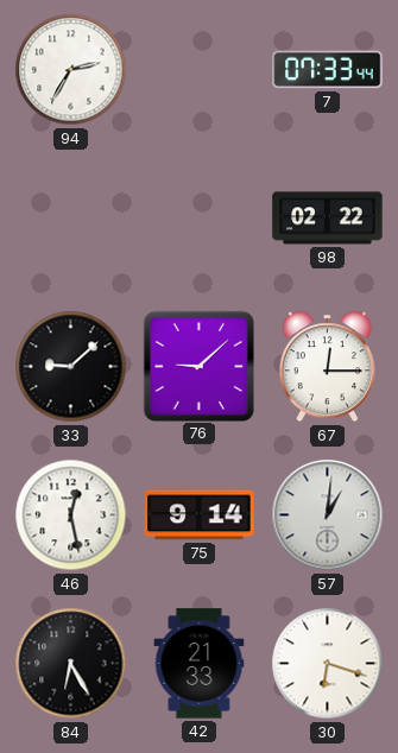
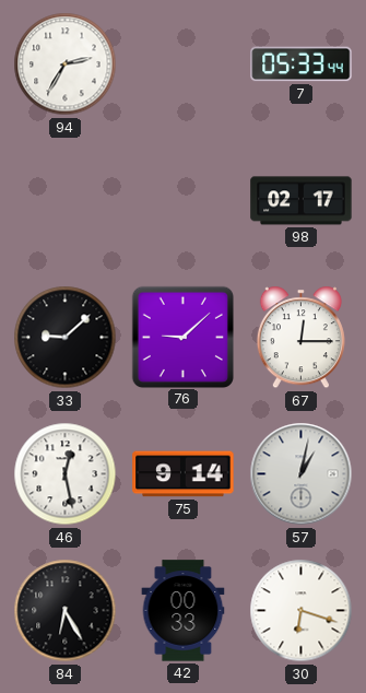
7: 07:33 -> 05:33
98: 02:22 -> 02:17
57: 1:01 -> 1:02
42: 21:33 -> 00:33
